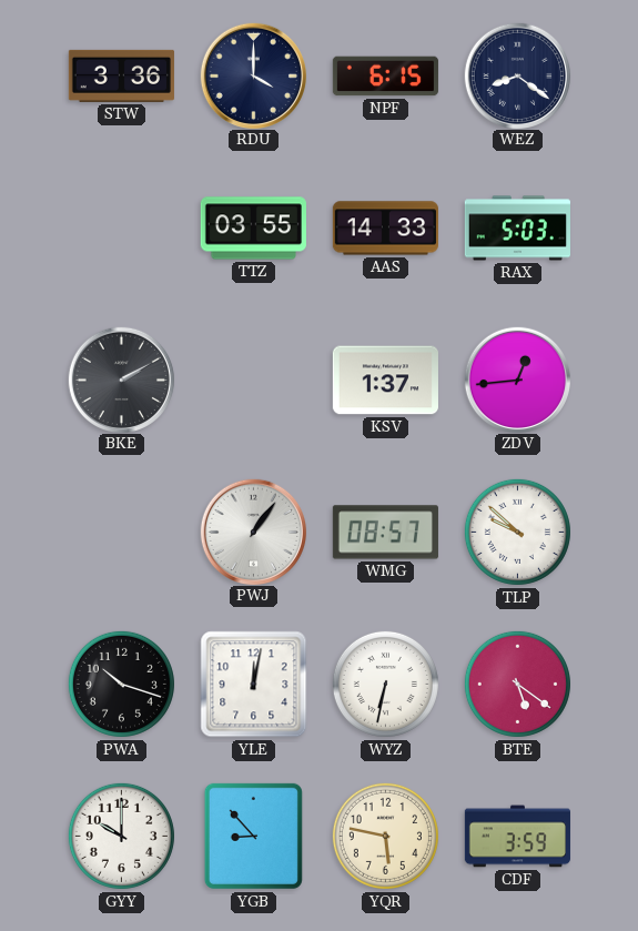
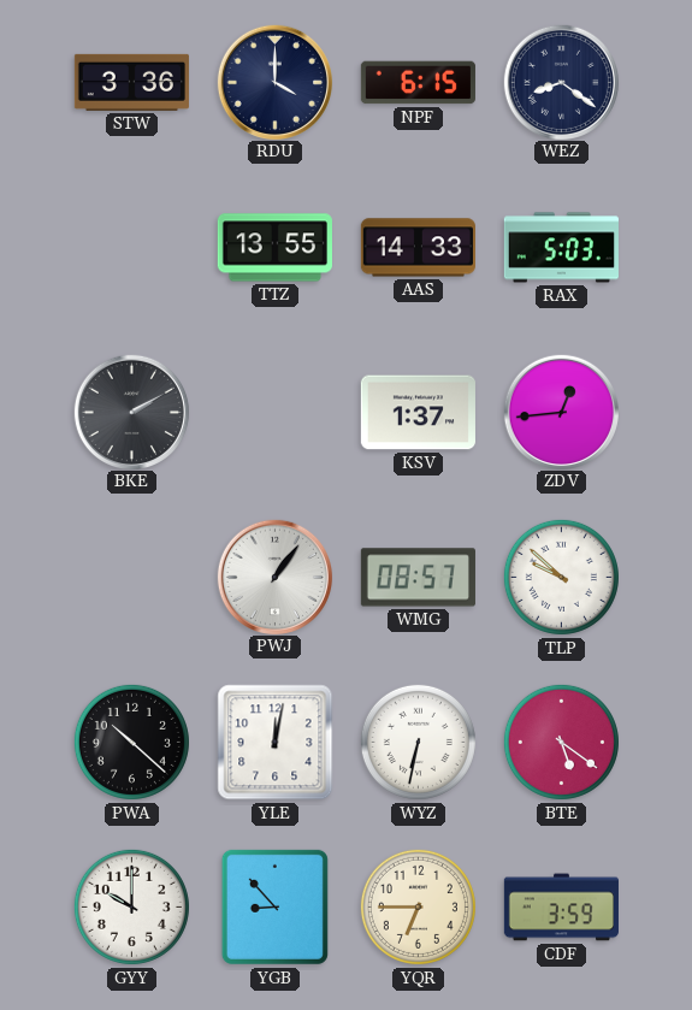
TTZ: 03:55 -> 13:55
PWA: 10:18 -> 10:22
YQR: 5:47 -> 6:45
